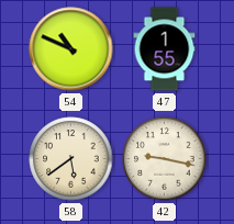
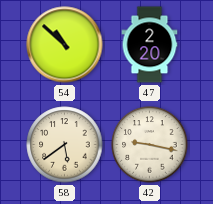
54: 10:49 -> 10:52
47: 1:55 -> 2:20
